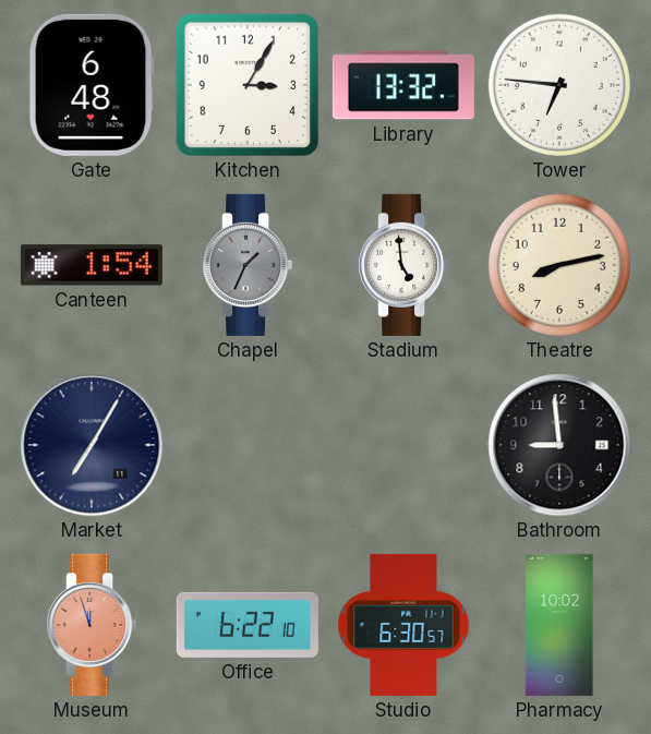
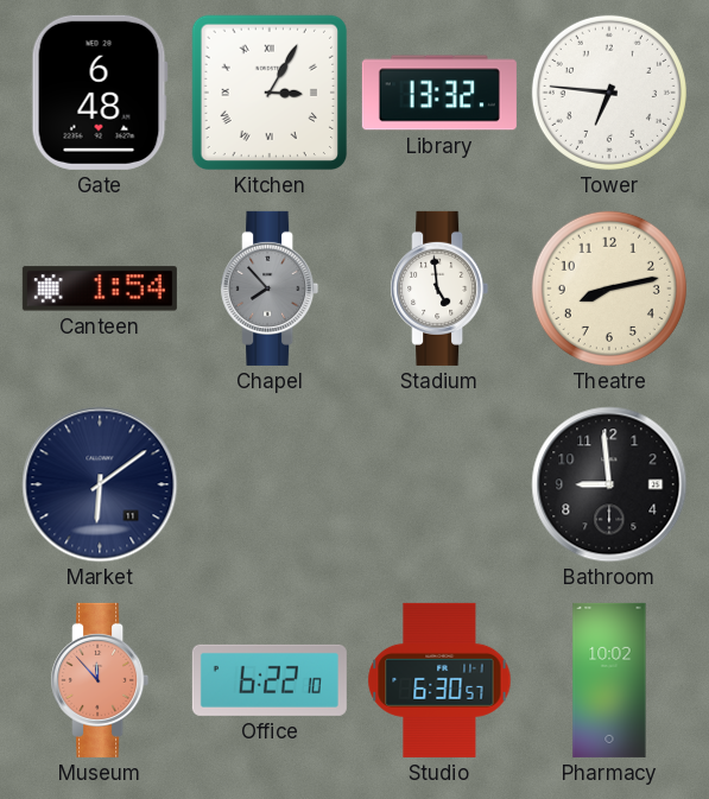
Kitchen numerals: Arabic -> Roman
Chapel: 1:34 -> 7:53
Market: 7:05 -> 6:09
Museum: 11:57 -> 11:53
